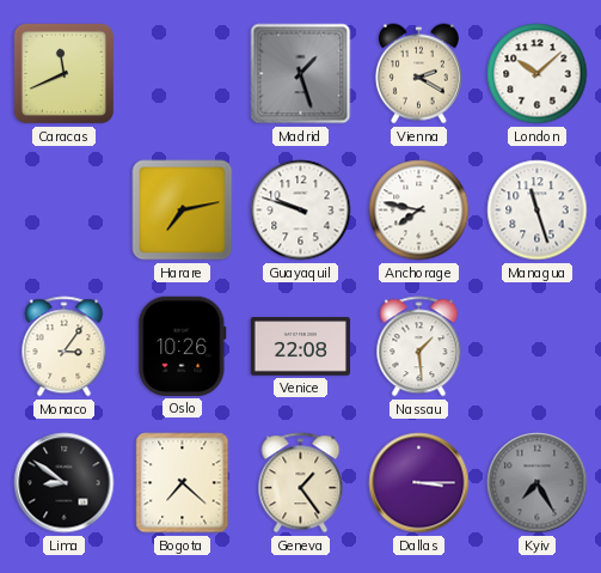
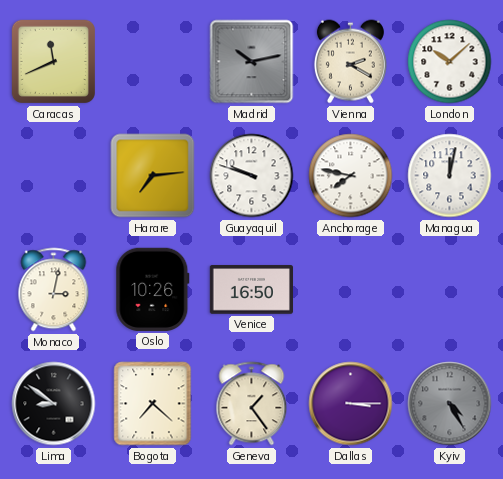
Madrid: 1:27 -> 10:13
Harare: 7:13 -> 7:14
Managua: 11:27 -> 12:02
Monaco: 3:06 -> 3:02
Venice: 22:08 -> 16:50
Nassau: 1:29 -> none
Kyiv: 7:25 -> 4:25
